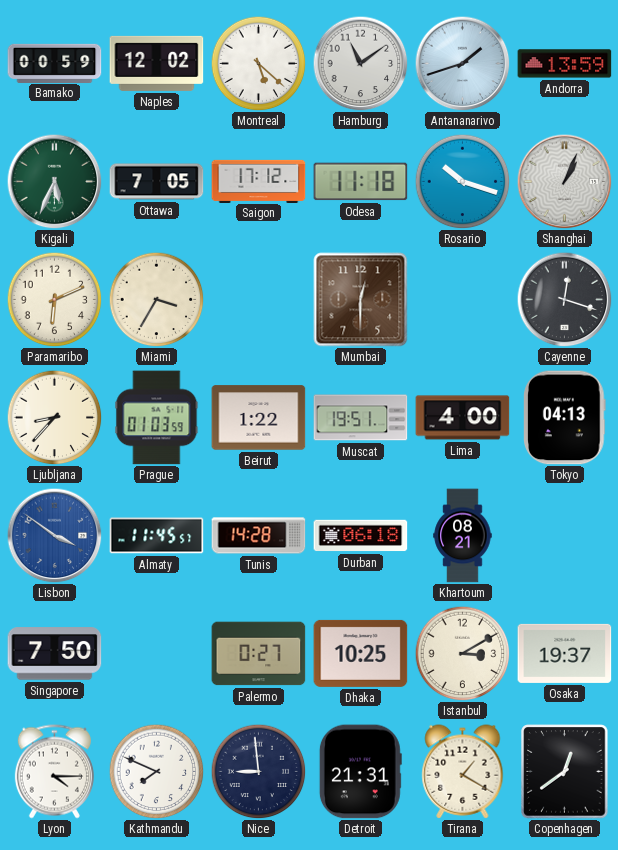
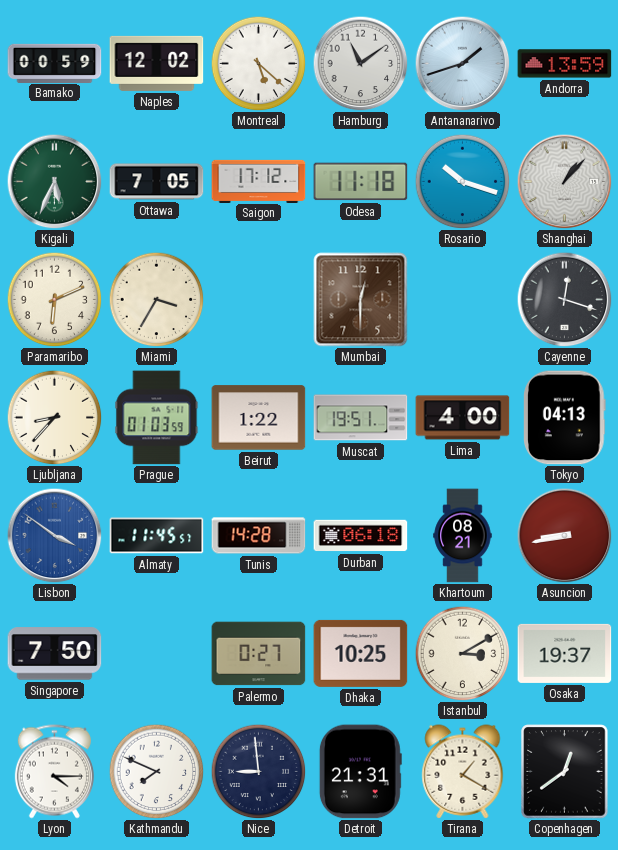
Shanghai: 1:04 -> 1:07
Asuncion: none -> 8:43
